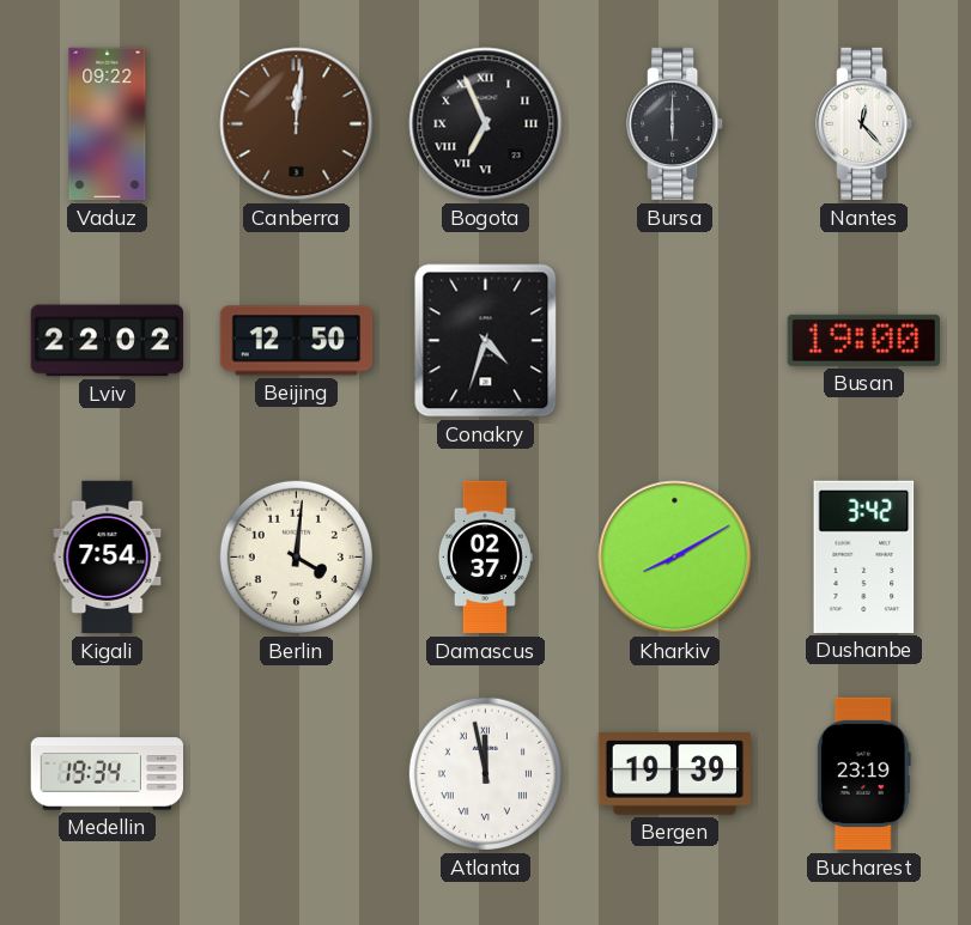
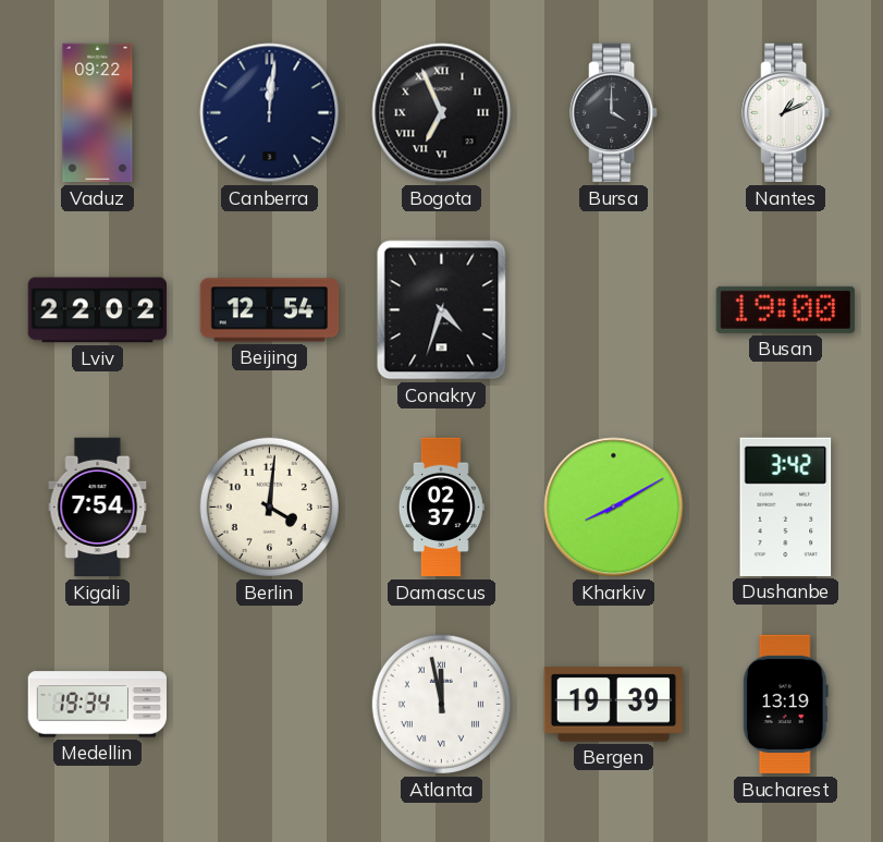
Canberra dial: brown -> navy
Bursa: 6:00 -> 4:00
Nantes: 12:23 -> 1:11
Beijing: 12:50 -> 12:54
Bucharest: 23:19 -> 13:19
